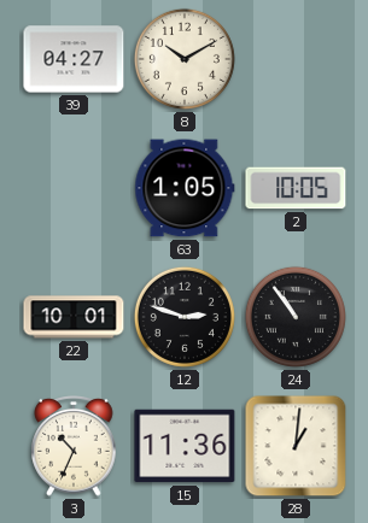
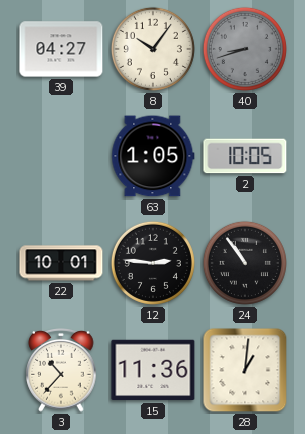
8: 10:10 -> 10:06
40: none -> 8:42
12: 2:48 -> 2:46
3: 10:34 -> 10:37
